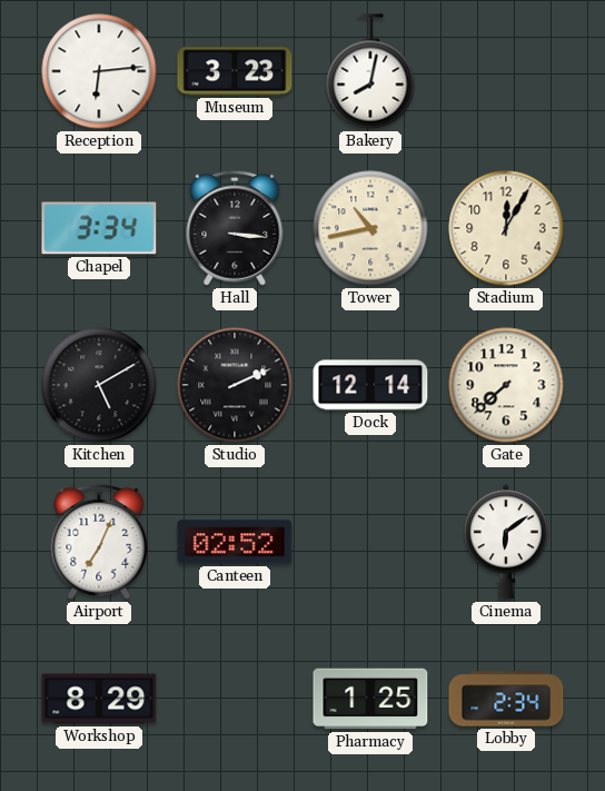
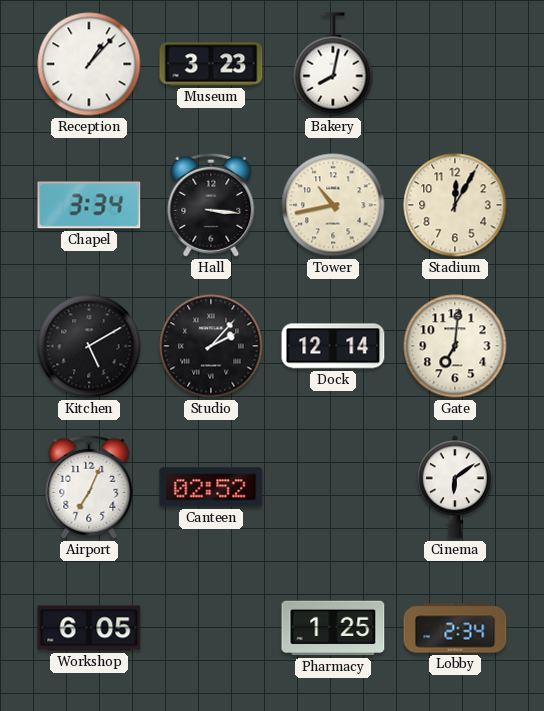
Reception: 6:14 -> 1:07
Studio: 2:11 -> 2:07
Gate: 7:38 -> 7:01
Workshop: 8:29 -> 6:05
